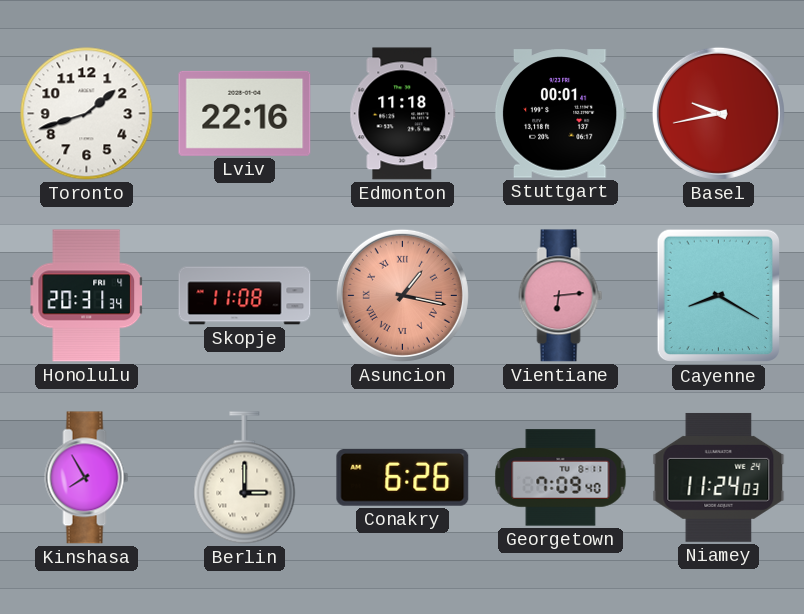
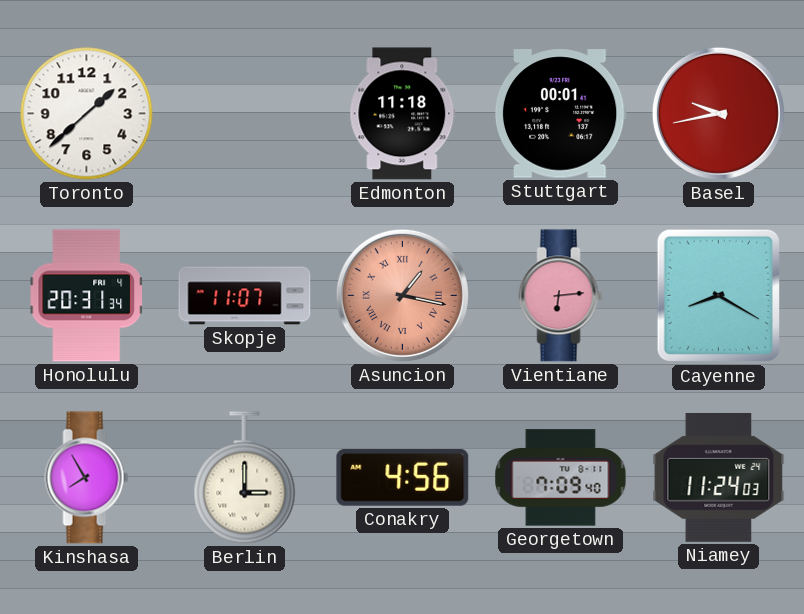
Toronto: 1:42 -> 1:38
Lviv: 22:16 -> none
Skopje: 11:08 -> 11:07
Conakry: 6:26 -> 4:56
